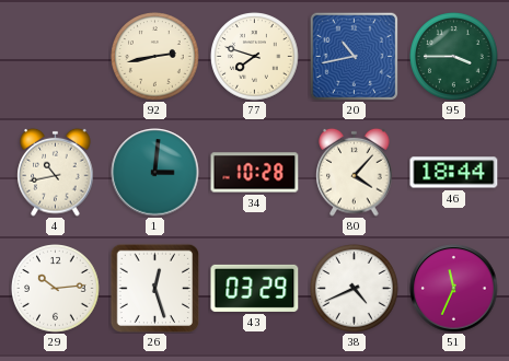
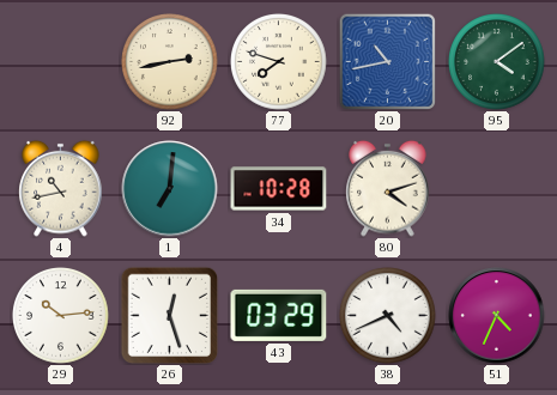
95: 3:45 -> 4:09
1: 3:01 -> 7:01
80: 4:07 -> 4:12
46: 18:44 -> none
51: 11:34 -> 4:34
